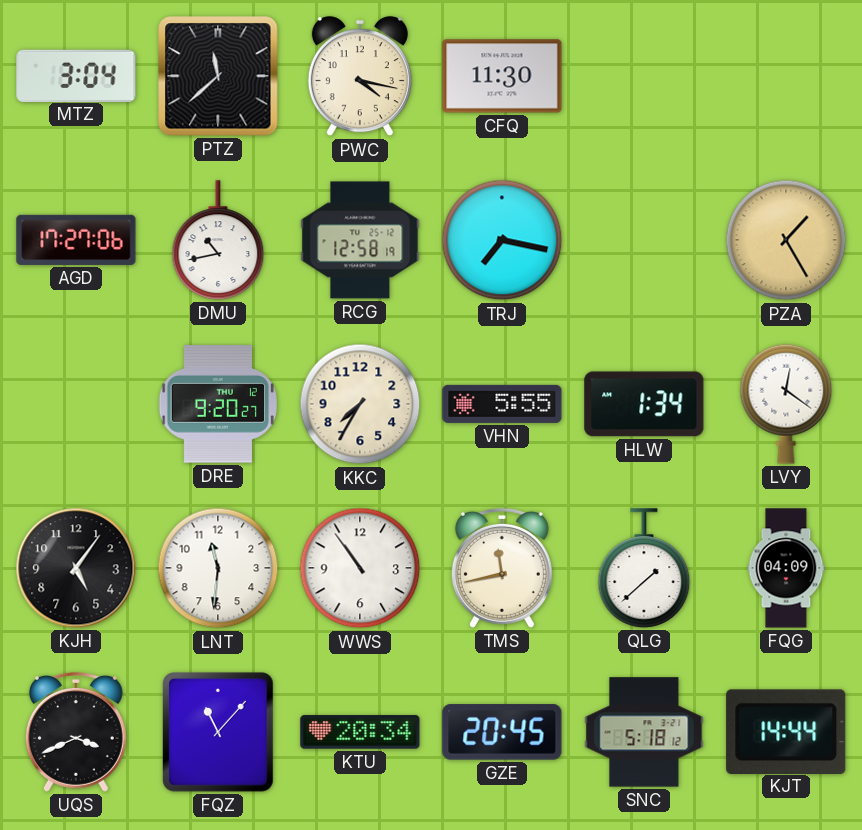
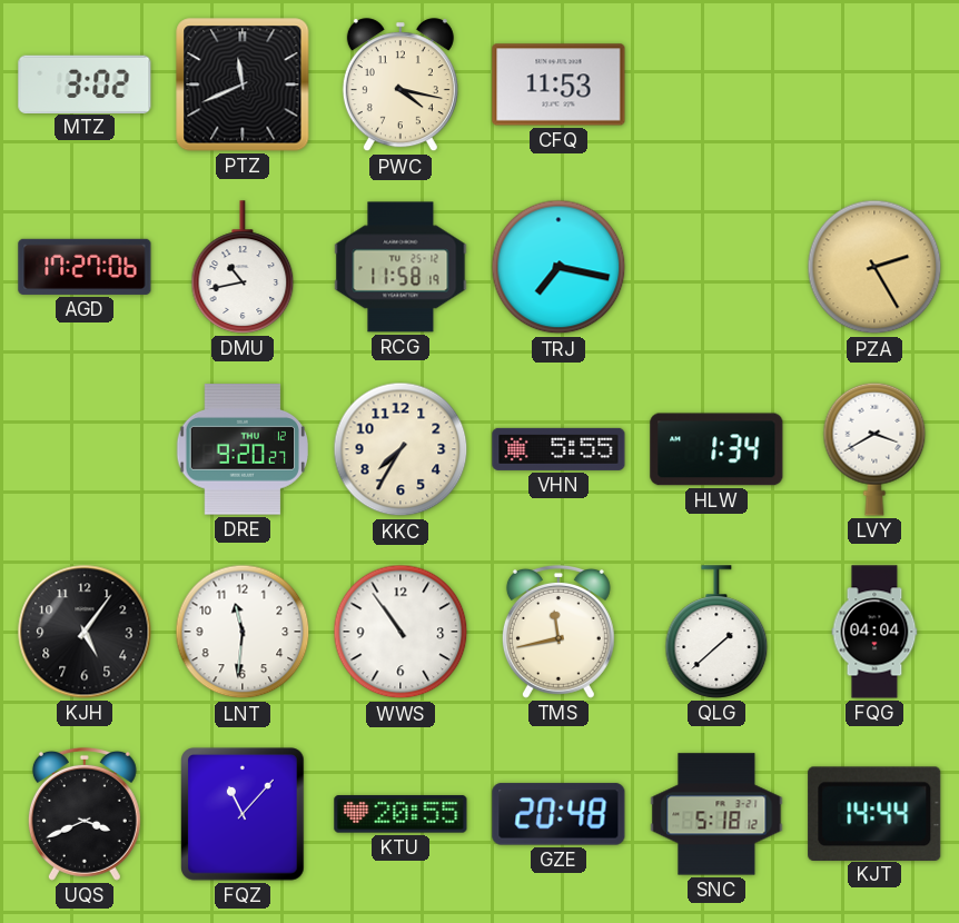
MTZ: 3:04 -> 3:02
PTZ: 11:38 -> 11:41
CFQ: 11:30 -> 11:53
RCG: 12:58 -> 11:58
PZA: 1:25 -> 2:25
LVY: 12:21 -> 3:40
FQG: 04:09 -> 04:04
KTU: 20:34 -> 20:55
GZE: 20:45 -> 20:48
